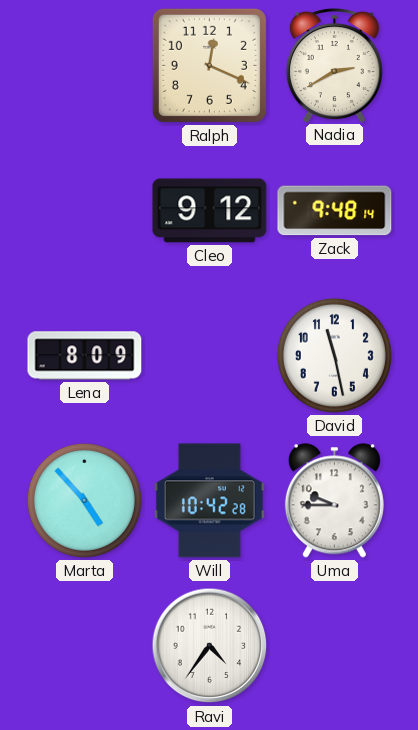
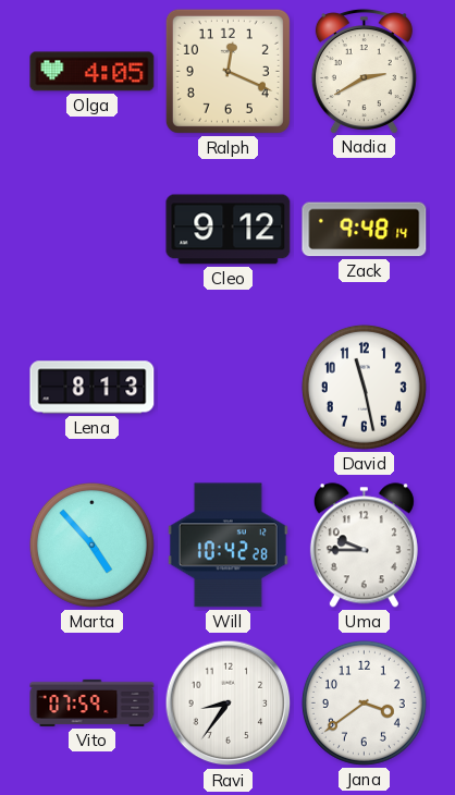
Olga: none -> 4:05
Lena: 8:09 -> 8:13
Vito: none -> 07:59
Ravi: 4:36 -> 8:36
Jana: none -> 3:39
